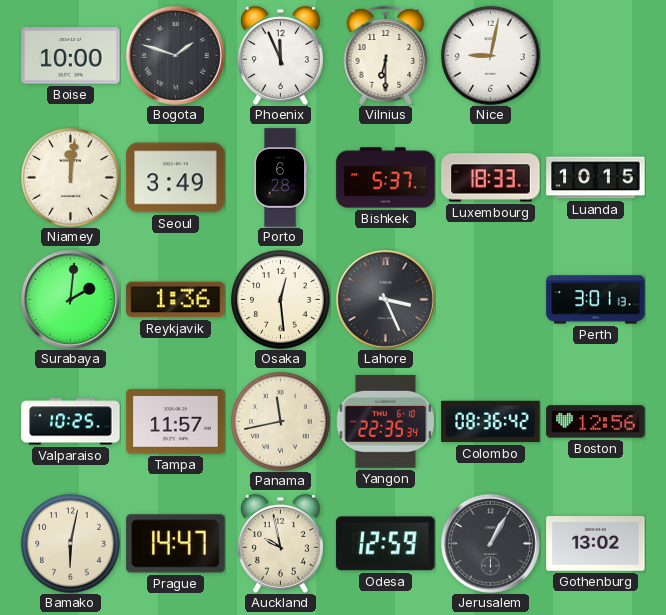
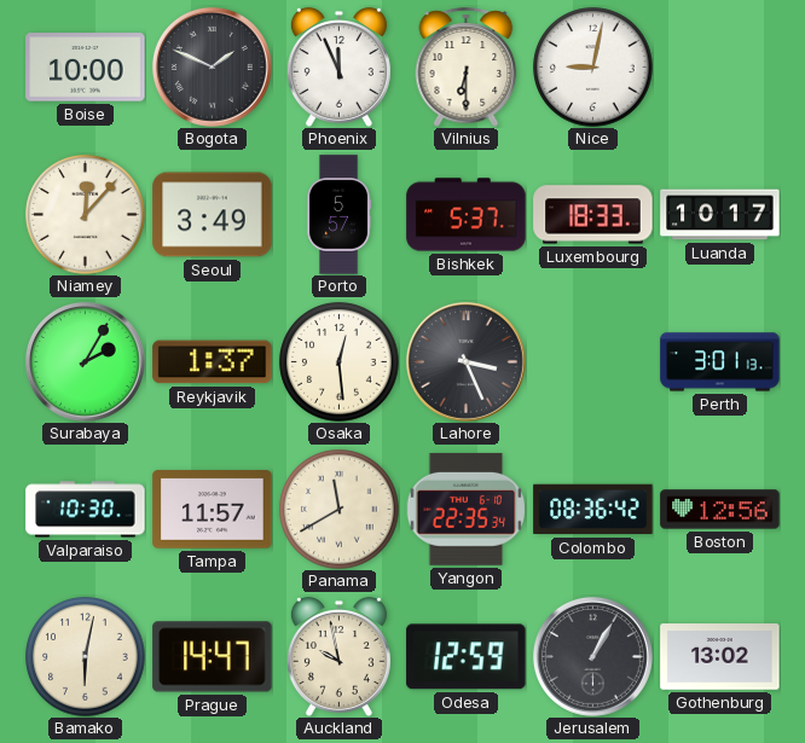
Bogota: 1:48 -> 1:49
Niamey: 12:01 -> 12:07
Porto: 6:28 -> 5:57
Luanda: 10:15 -> 10:17
Surabaya: 2:01 -> 2:05
Reykjavik: 1:36 -> 1:37
Valparaiso: 10:25 -> 10:30
Panama: 11:43 -> 11:40
